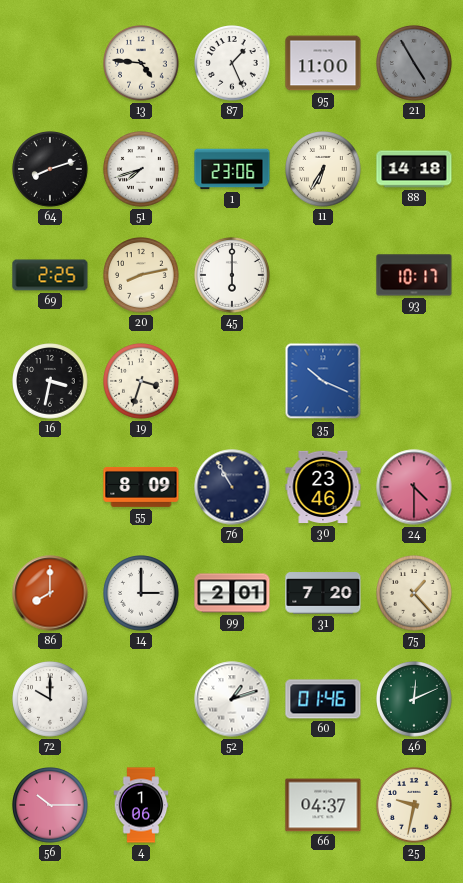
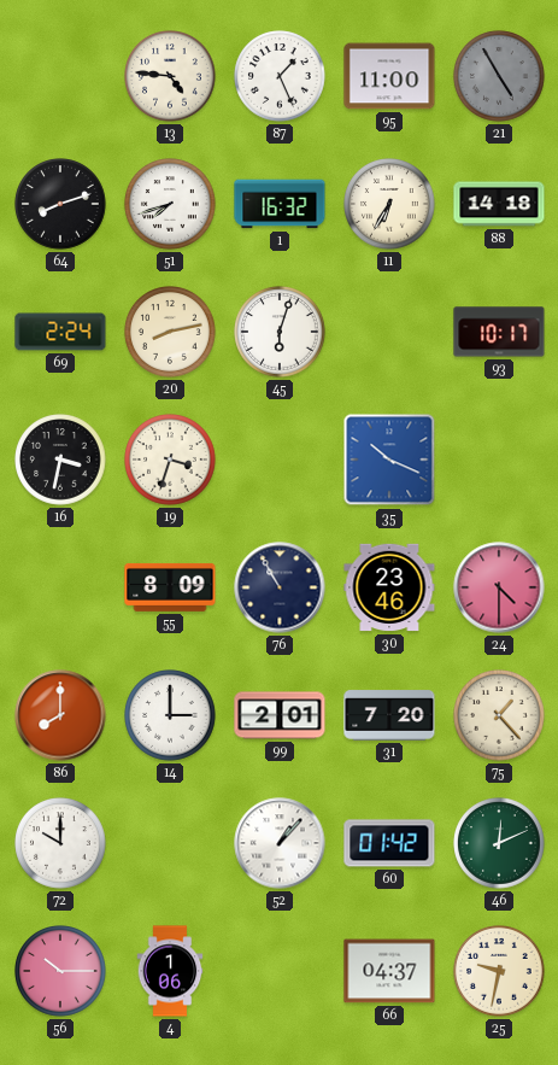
1: 23:06 -> 16:32
69: 2:25 -> 2:24
45: 6:00 -> 6:03
52: 1:12 -> 1:07
60: 01:46 -> 01:42
